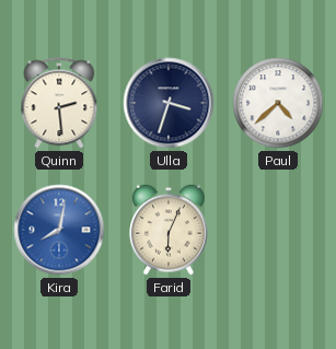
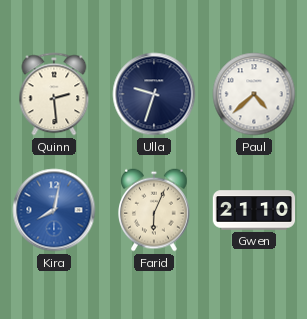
Ulla: 3:33 -> 9:33
Gwen: none -> 21:10
